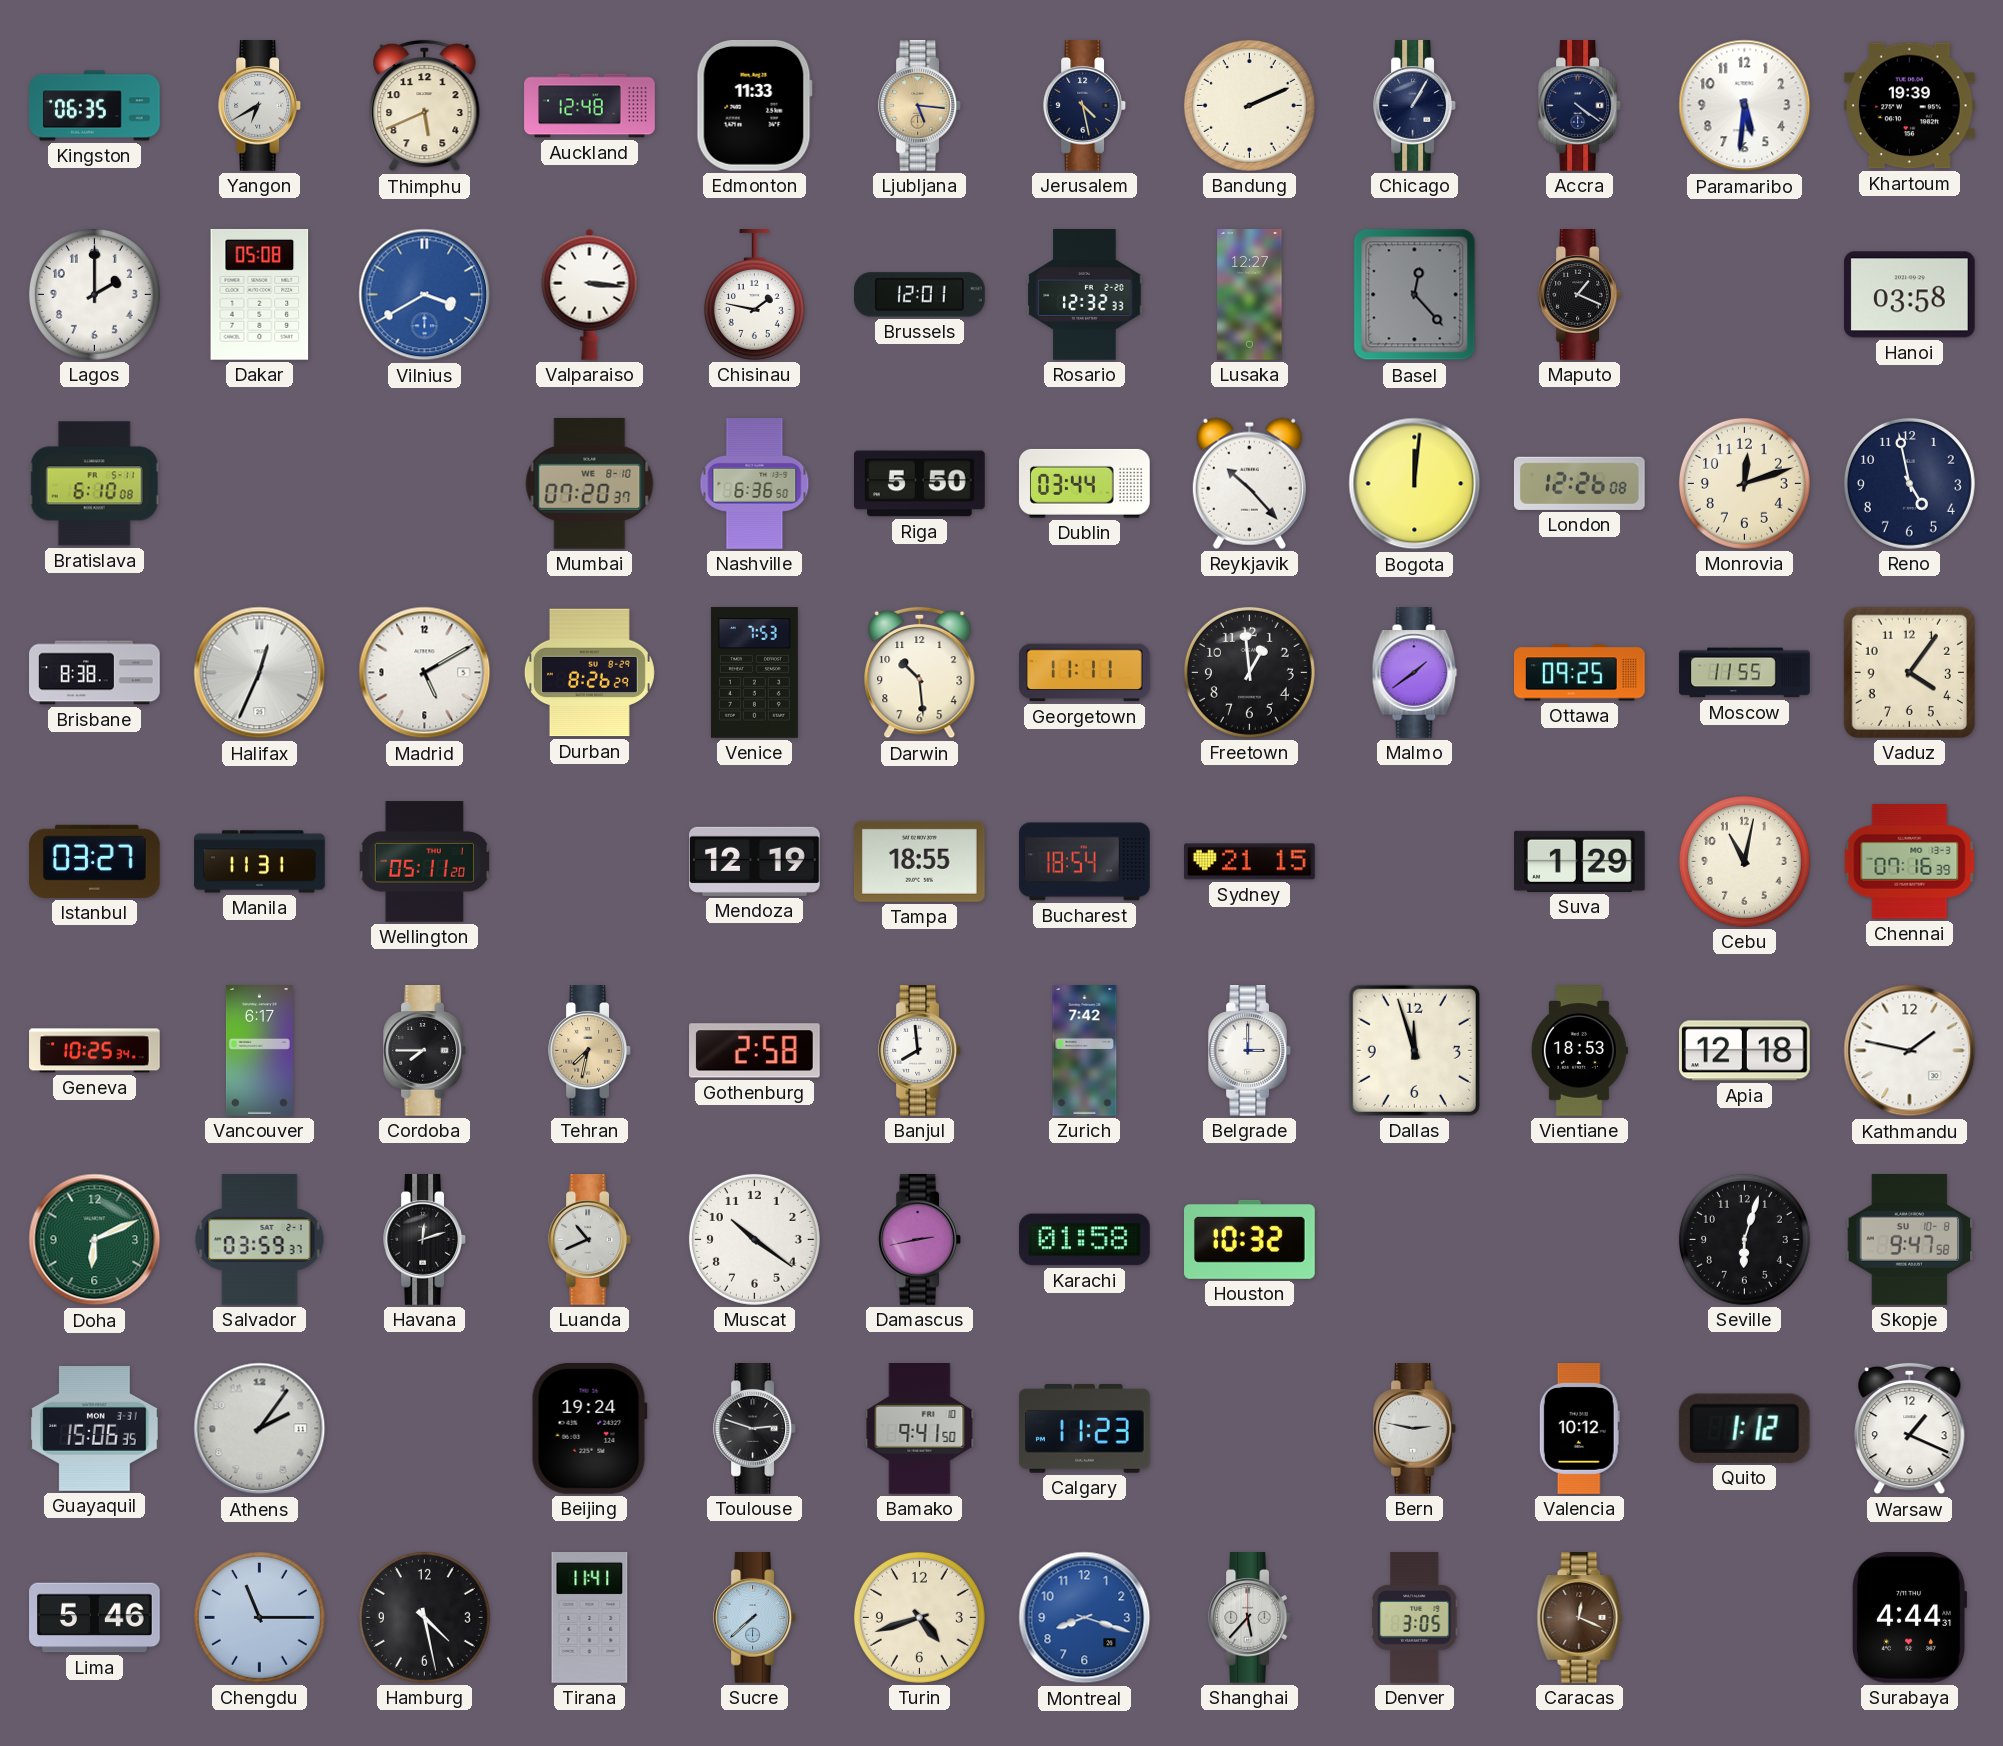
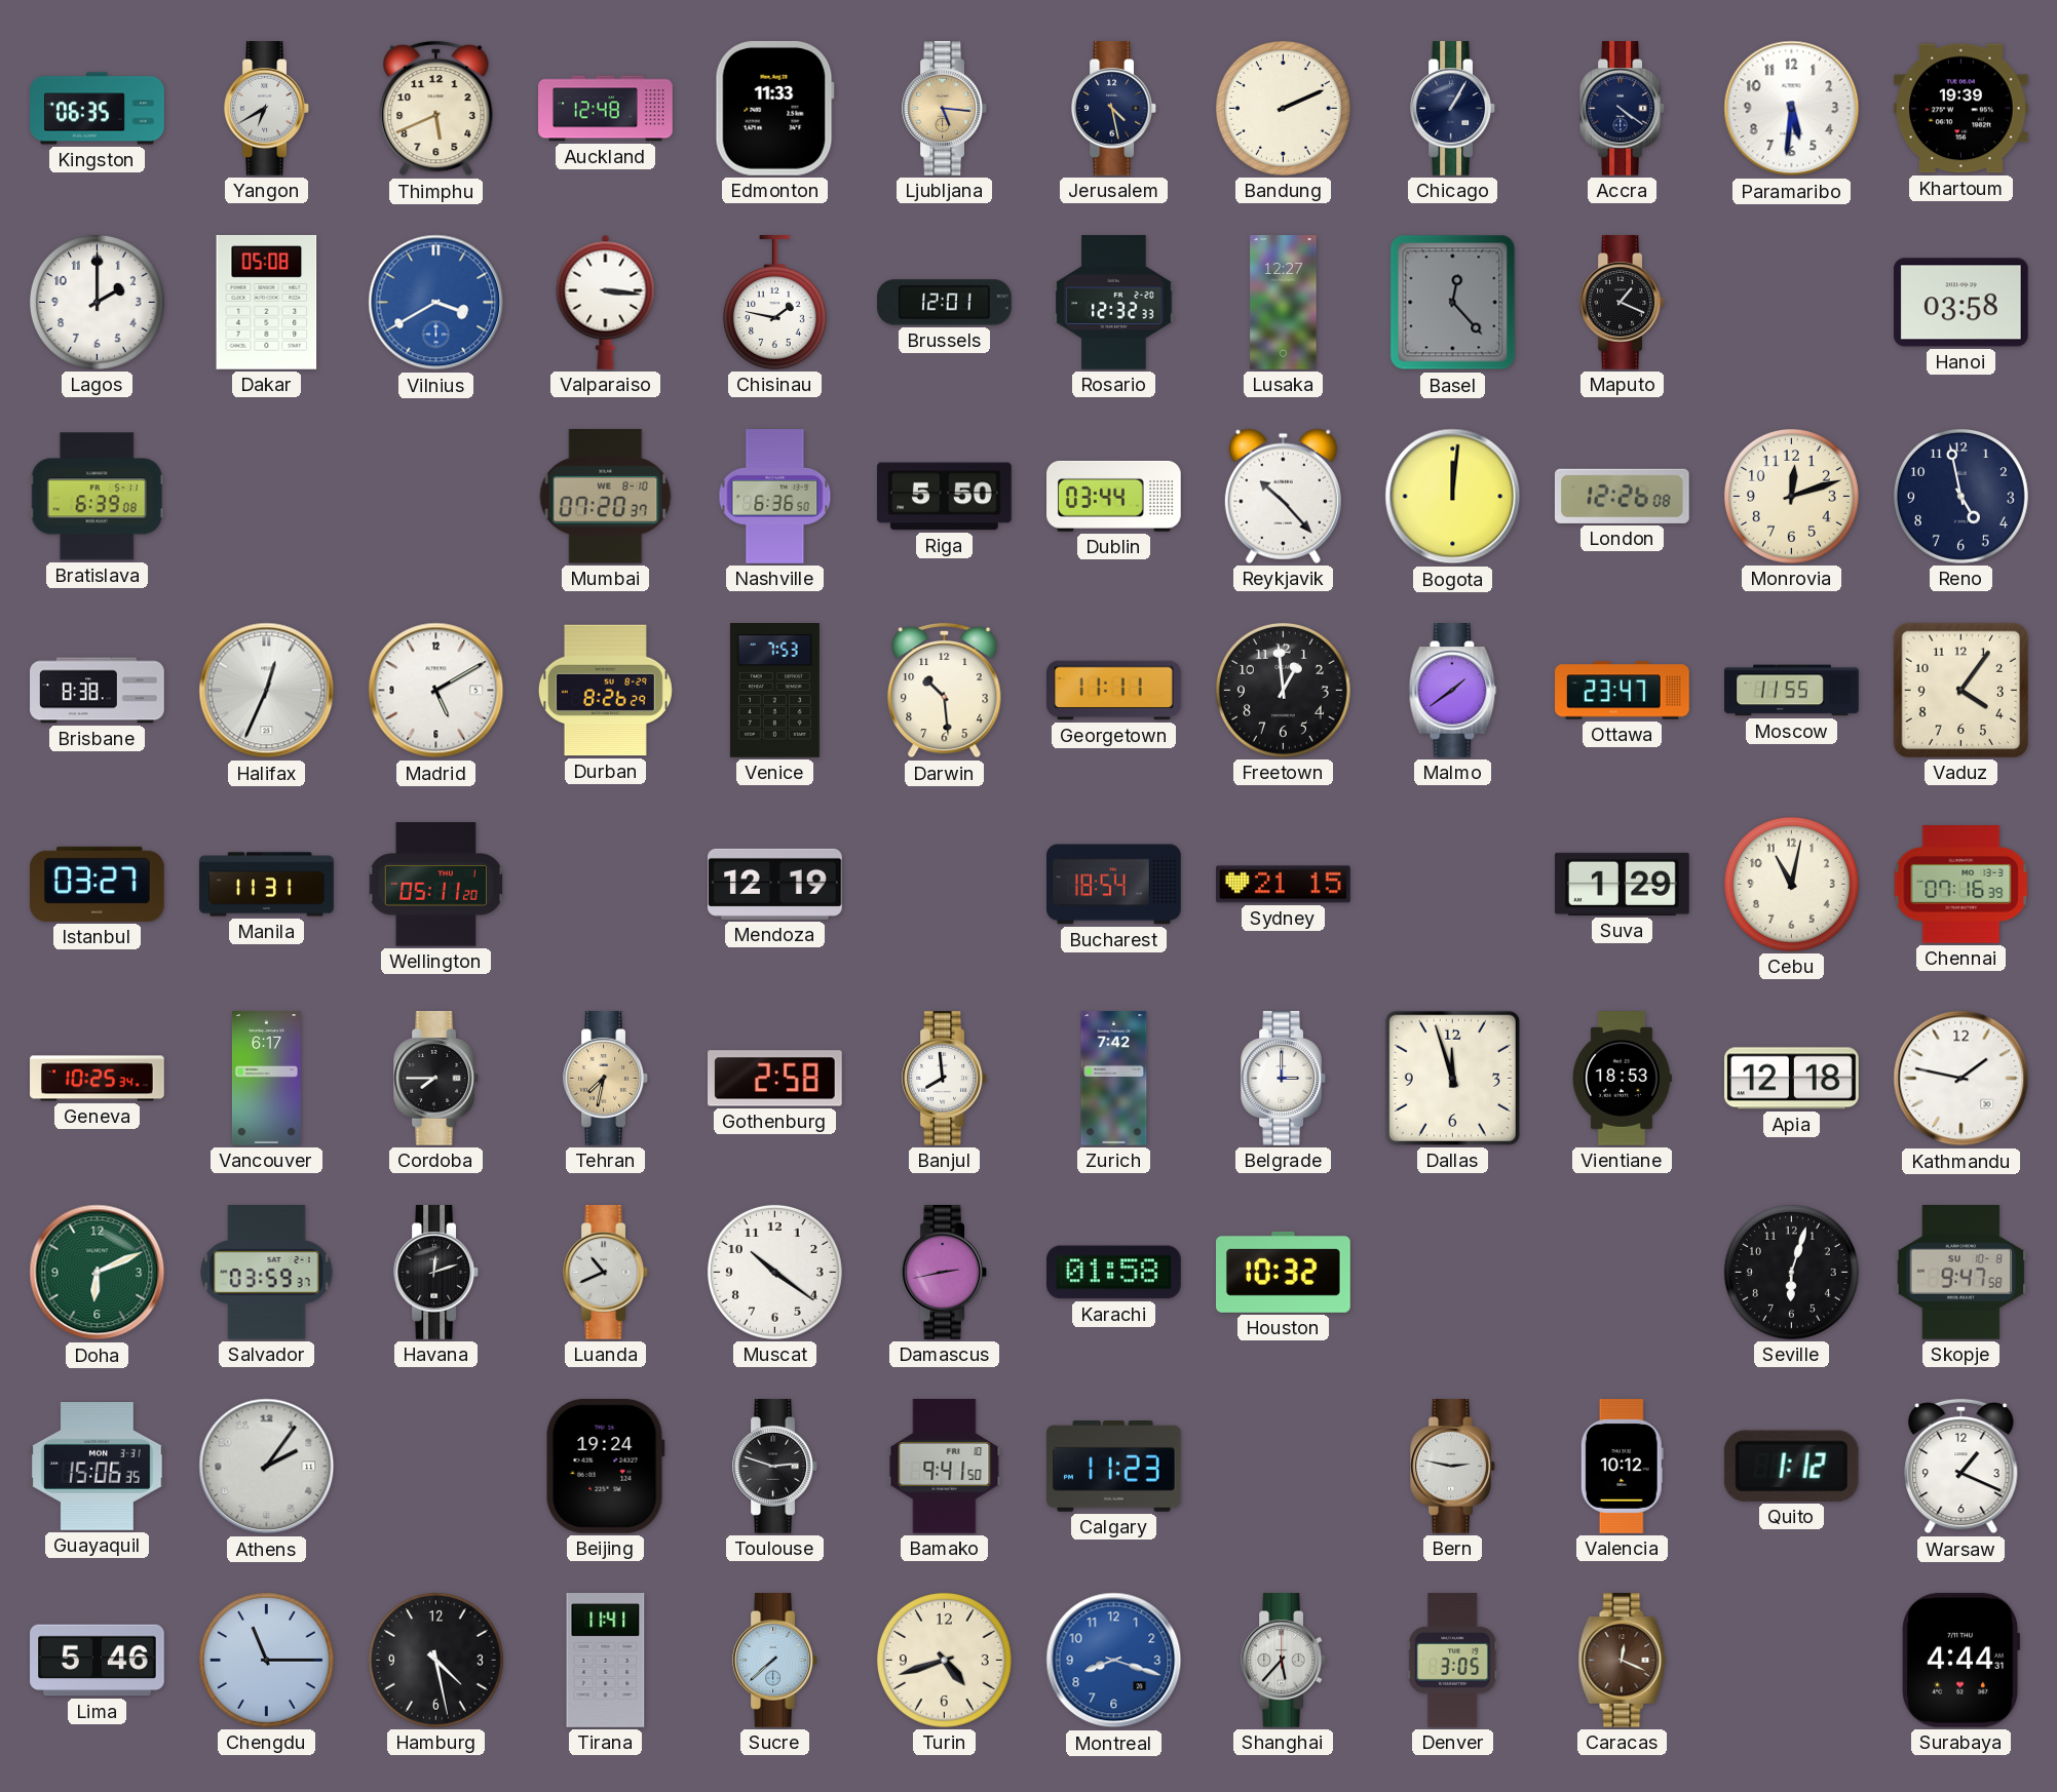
Bratislava: 6:10 -> 6:39
Ottawa: 09:25 -> 23:47
Tampa: 18:55 -> none
